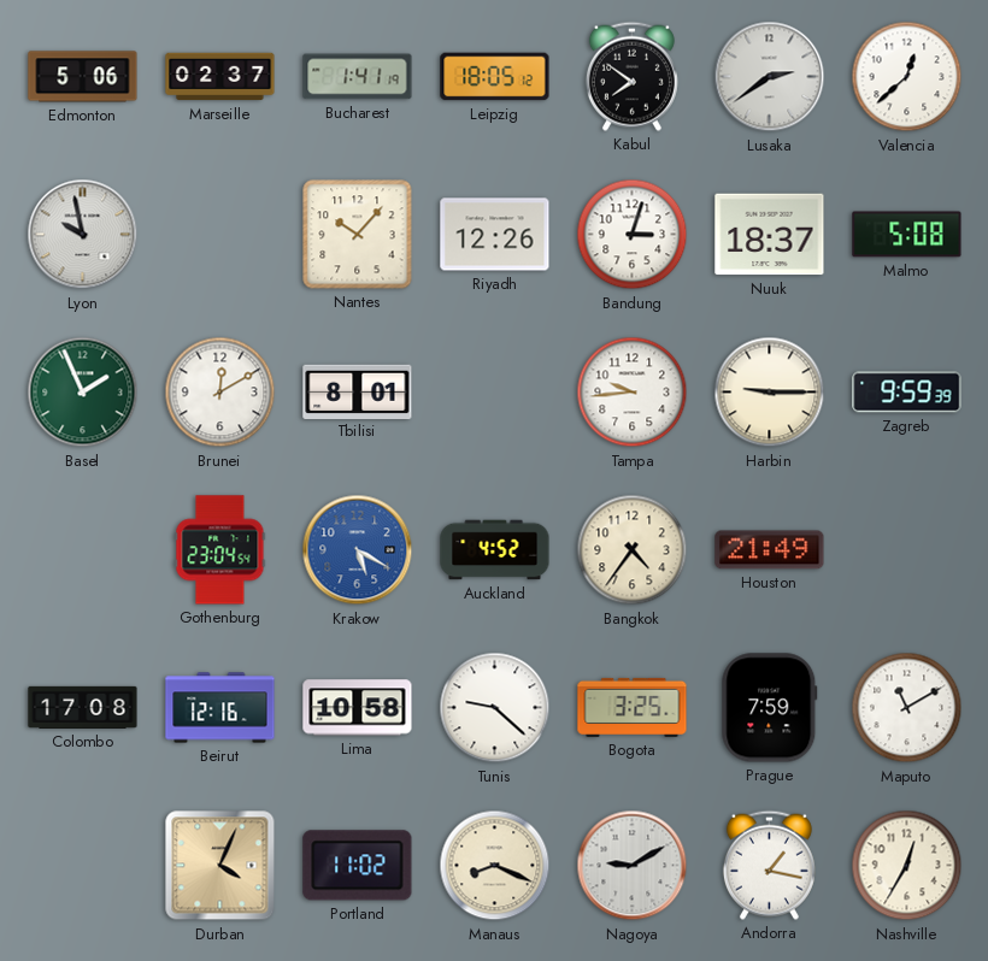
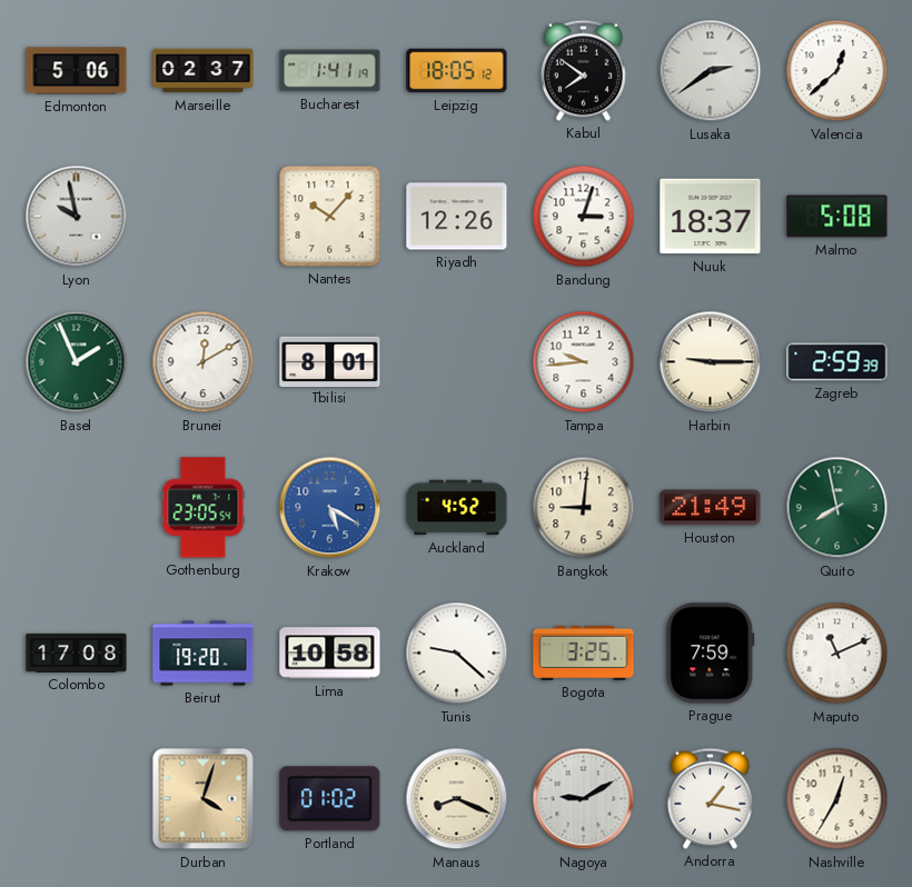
Zagreb: 9:59 -> 2:59
Gothenburg: 23:04 -> 23:05
Bangkok: 4:36 -> 9:01
Quito: none -> 7:58
Beirut: 12:16 -> 19:20
Maputo: 11:10 -> 11:11
Durban: 4:04 -> 4:03
Portland: 11:02 -> 01:02
